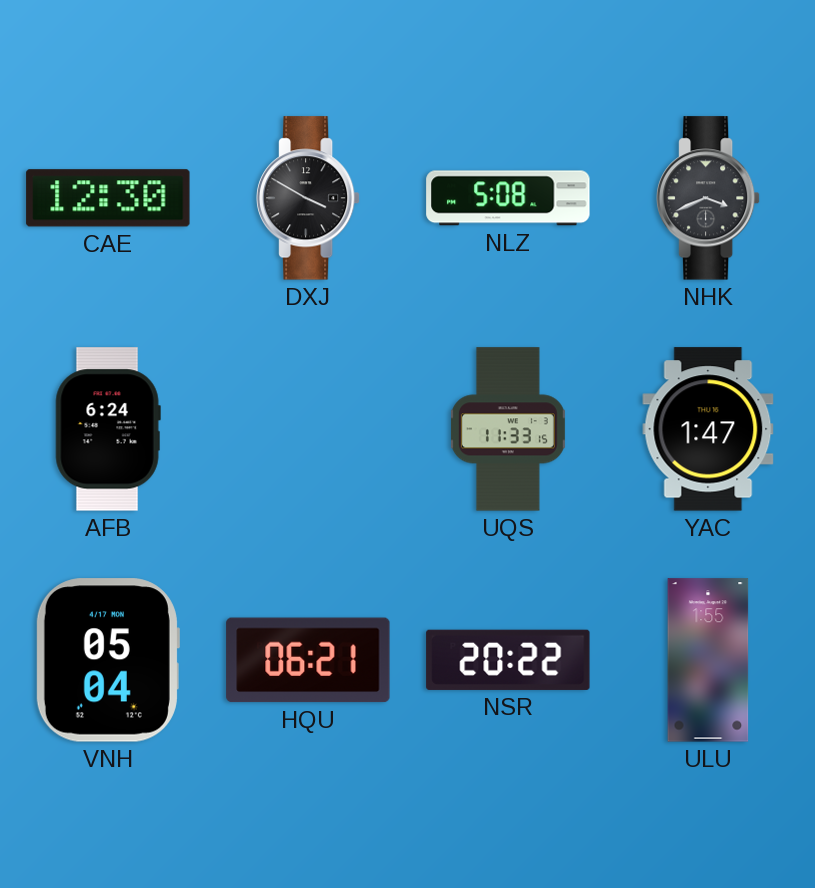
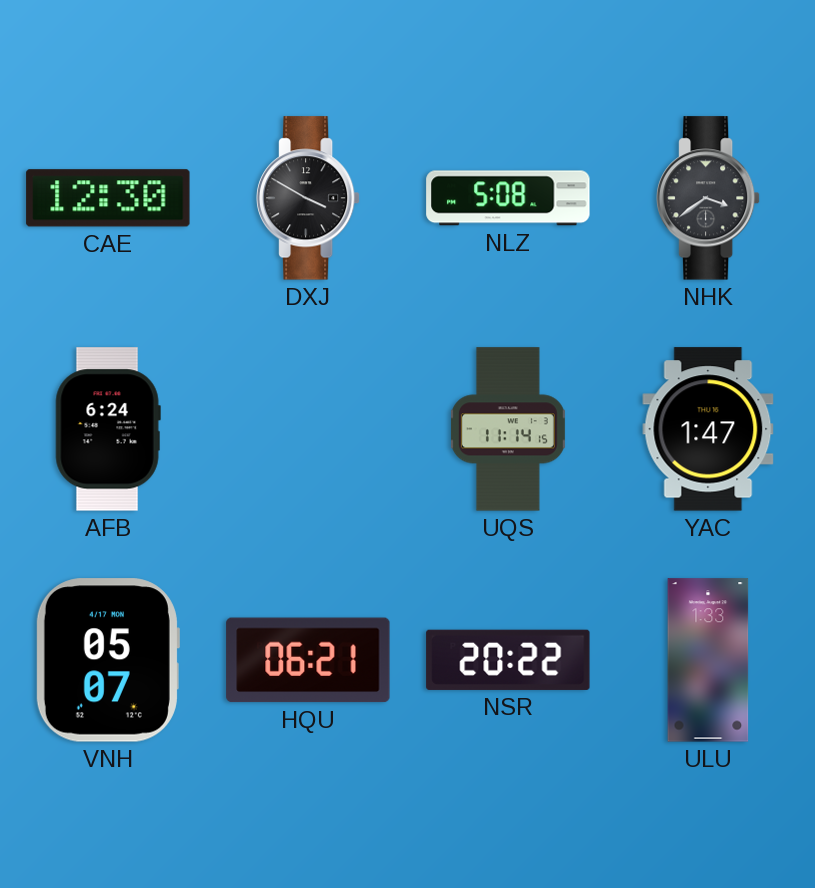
NHK: 3:41 -> 3:39
UQS: 11:33 -> 11:14
VNH: 05:04 -> 05:07
ULU: 1:55 -> 1:33
